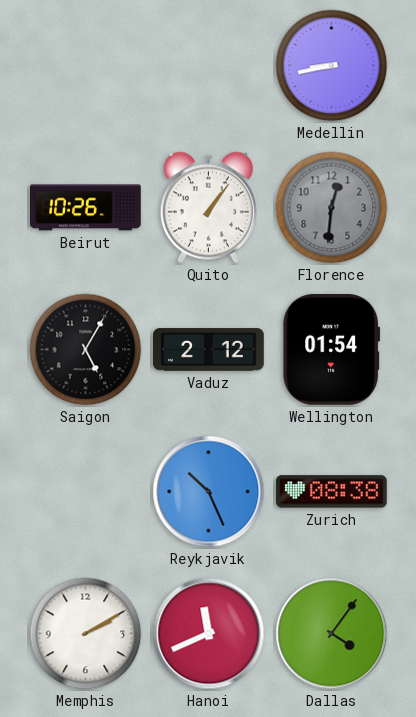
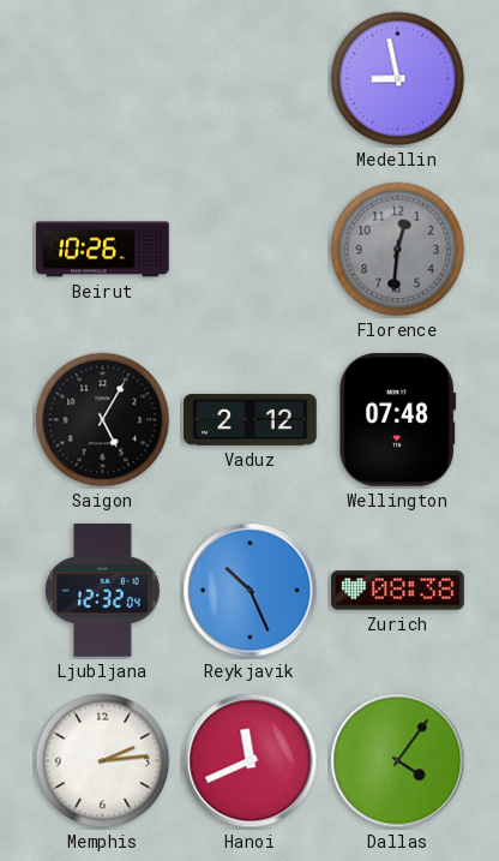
Medellin: 8:43 -> 8:58
Quito: 1:06 -> none
Wellington: 01:54 -> 07:48
Ljubljana: none -> 12:32
Memphis: 2:10 -> 2:14
